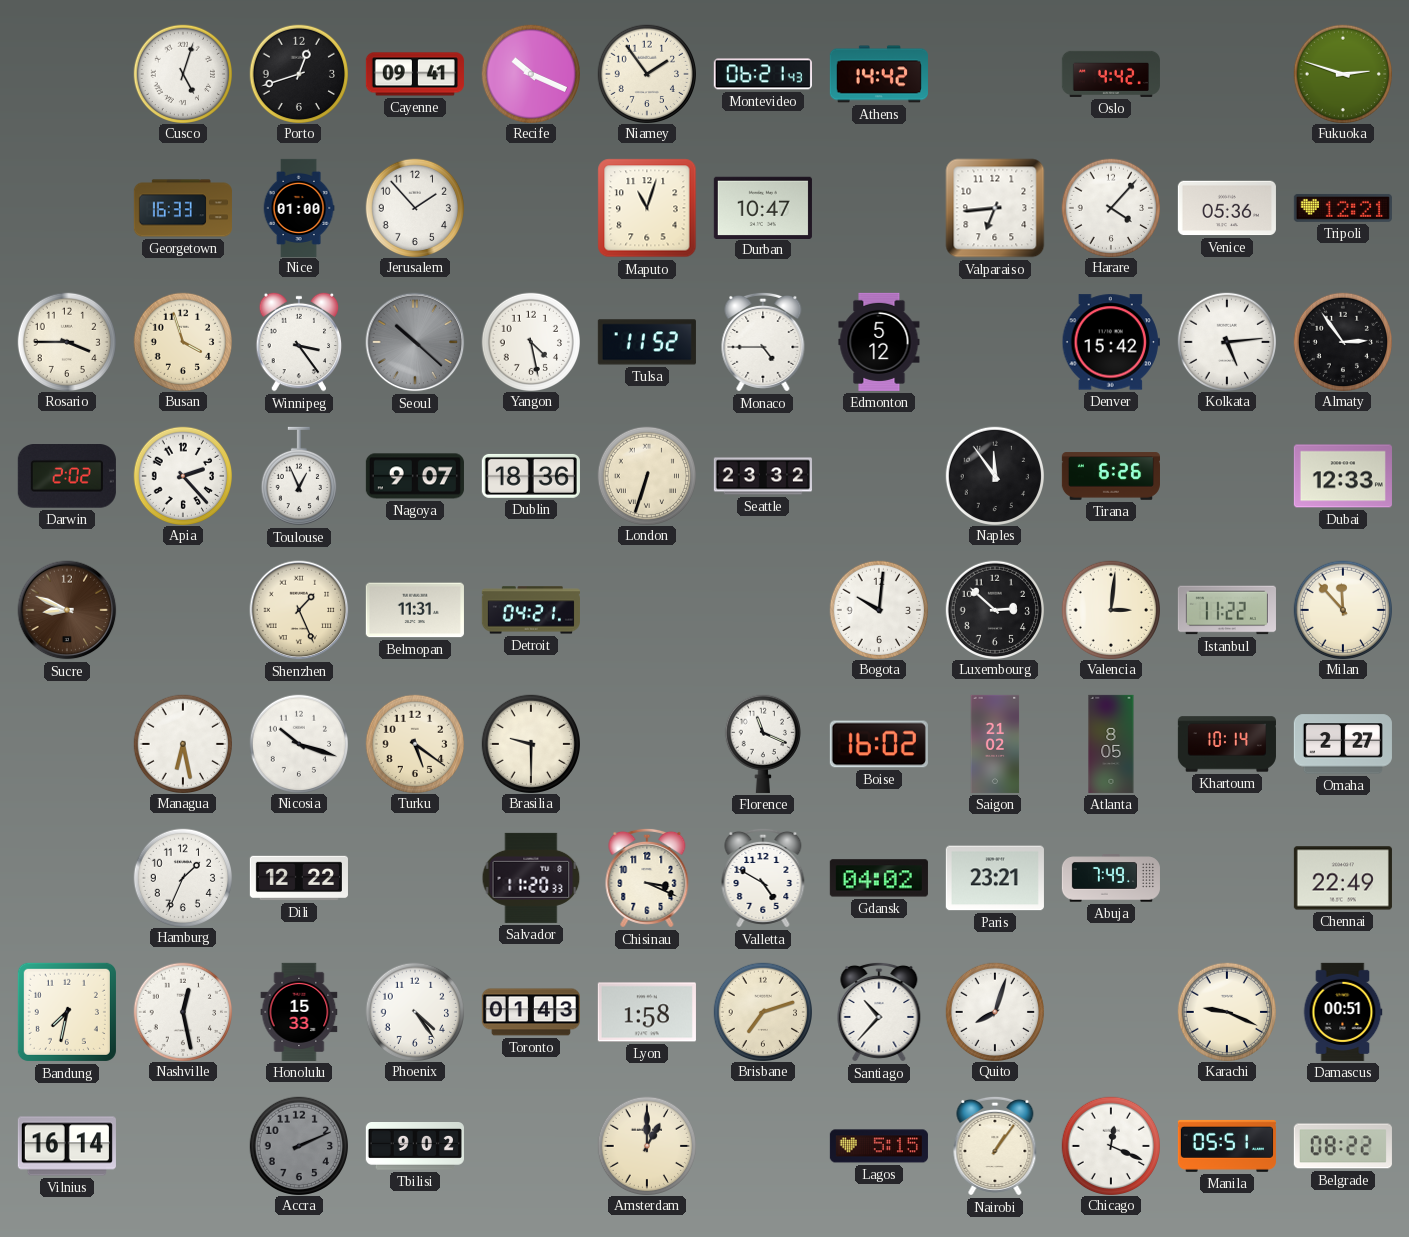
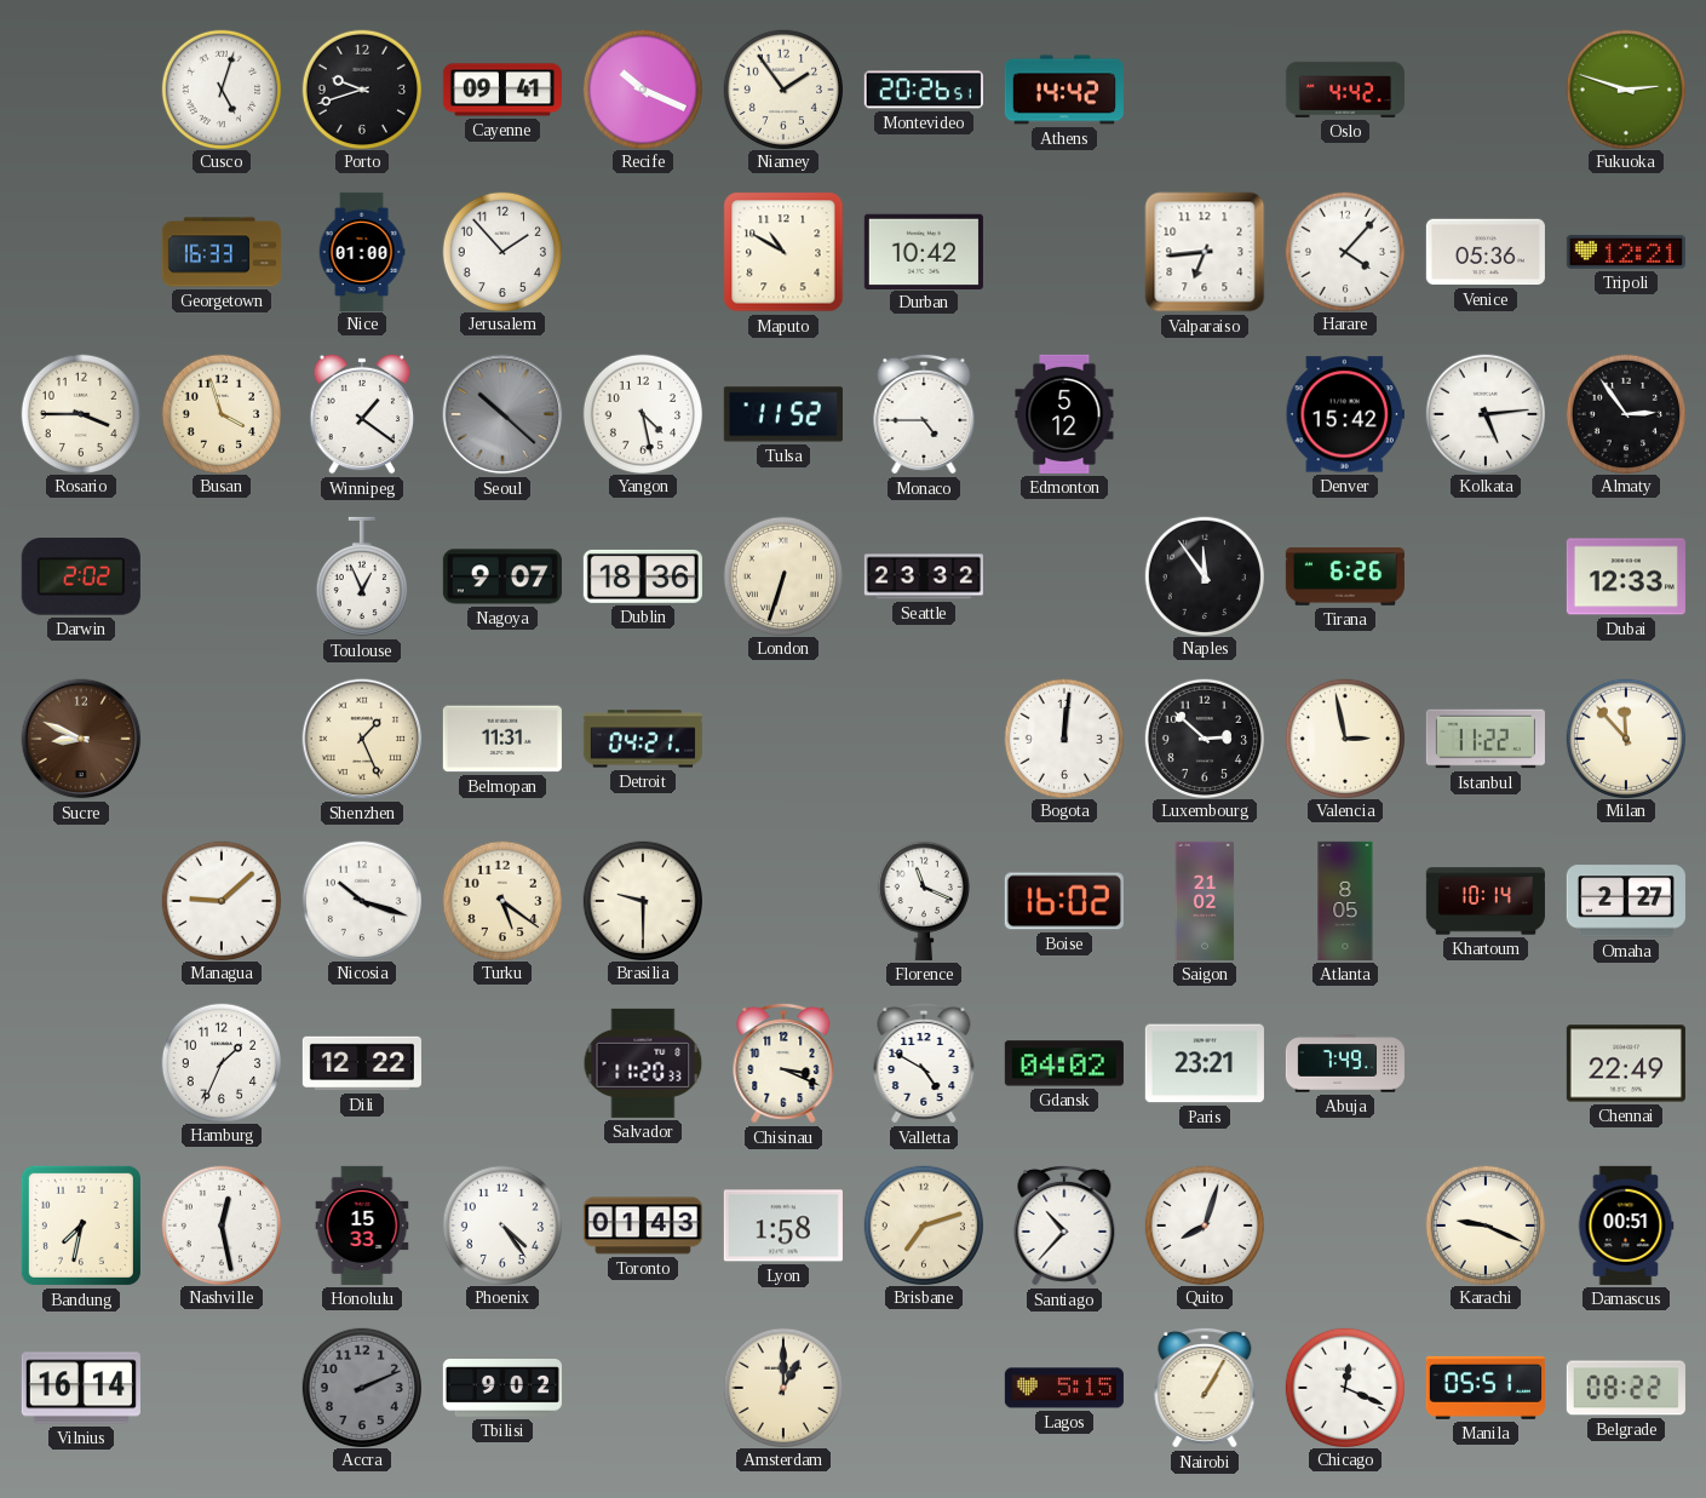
Porto: 12:42 -> 9:42
Montevideo: 06:21 -> 20:26
Maputo: 11:03 -> 10:50
Durban: 10:47 -> 10:42
Winnipeg: 3:24 -> 1:21
Apia: 2:23 -> none
Bogota: 10:01 -> 12:01
Valencia: 3:01 -> 2:58
Managua: 6:28 -> 9:08
Nairobi: 1:06 -> 1:05
